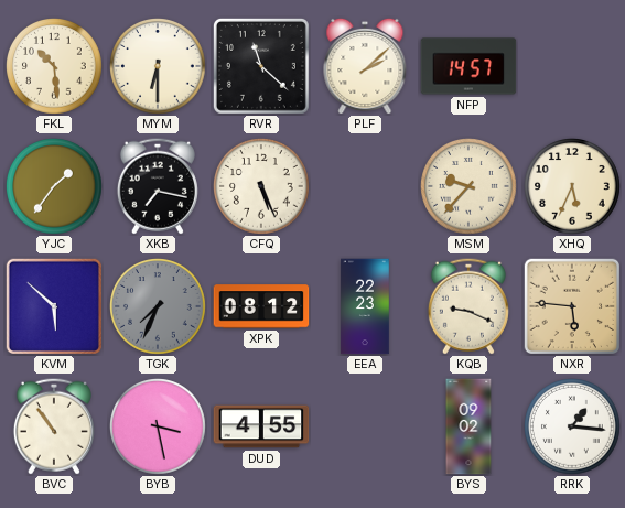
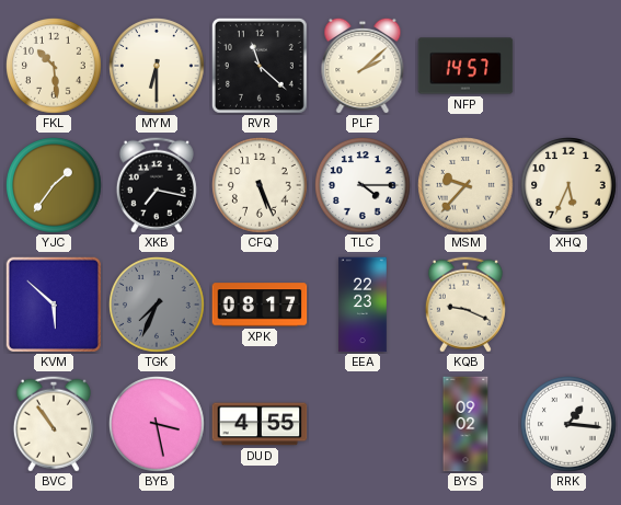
TLC: none -> 4:15
XPK: 08:12 -> 08:17
NXR: 5:46 -> none
